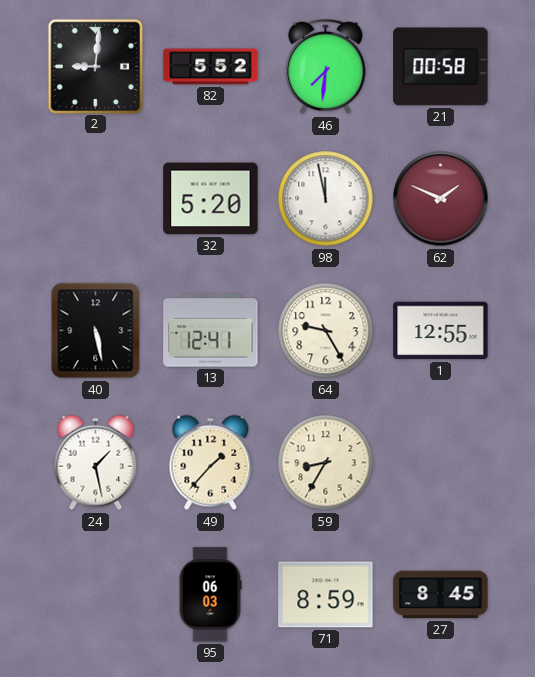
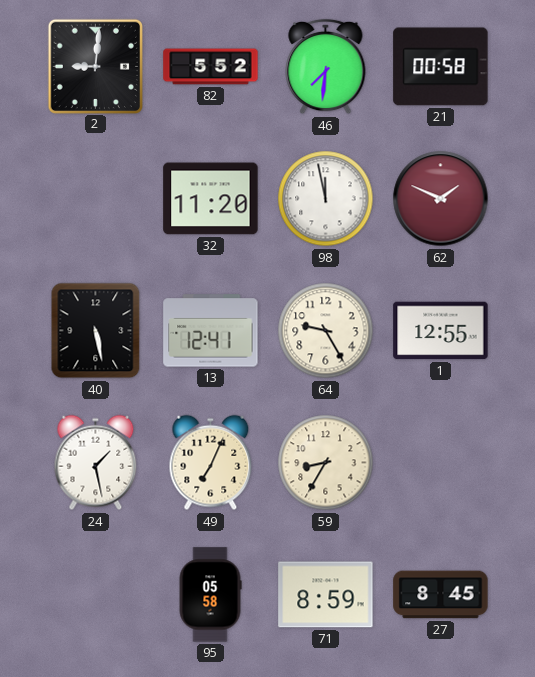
32: 5:20 -> 11:20
49: 1:37 -> 7:04
95: 06:03 -> 05:58
